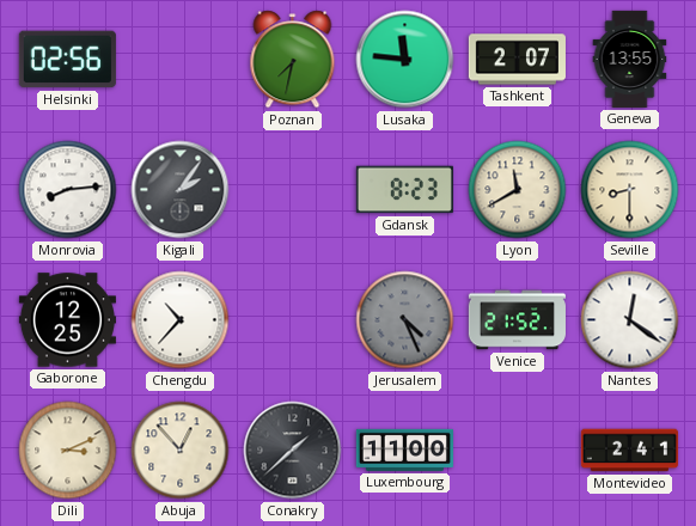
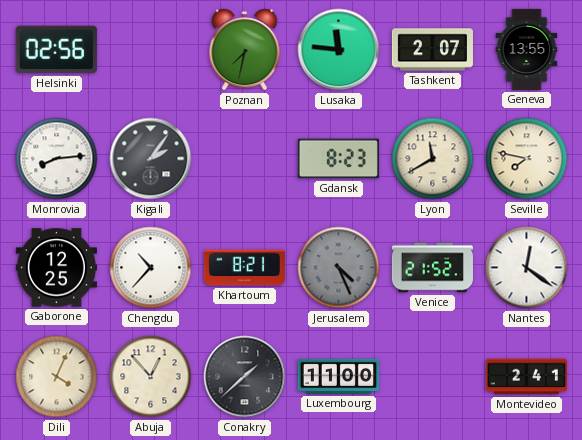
Seville: 8:30 -> 7:47
Khartoum: none -> 8:21
Dili: 3:11 -> 4:04
